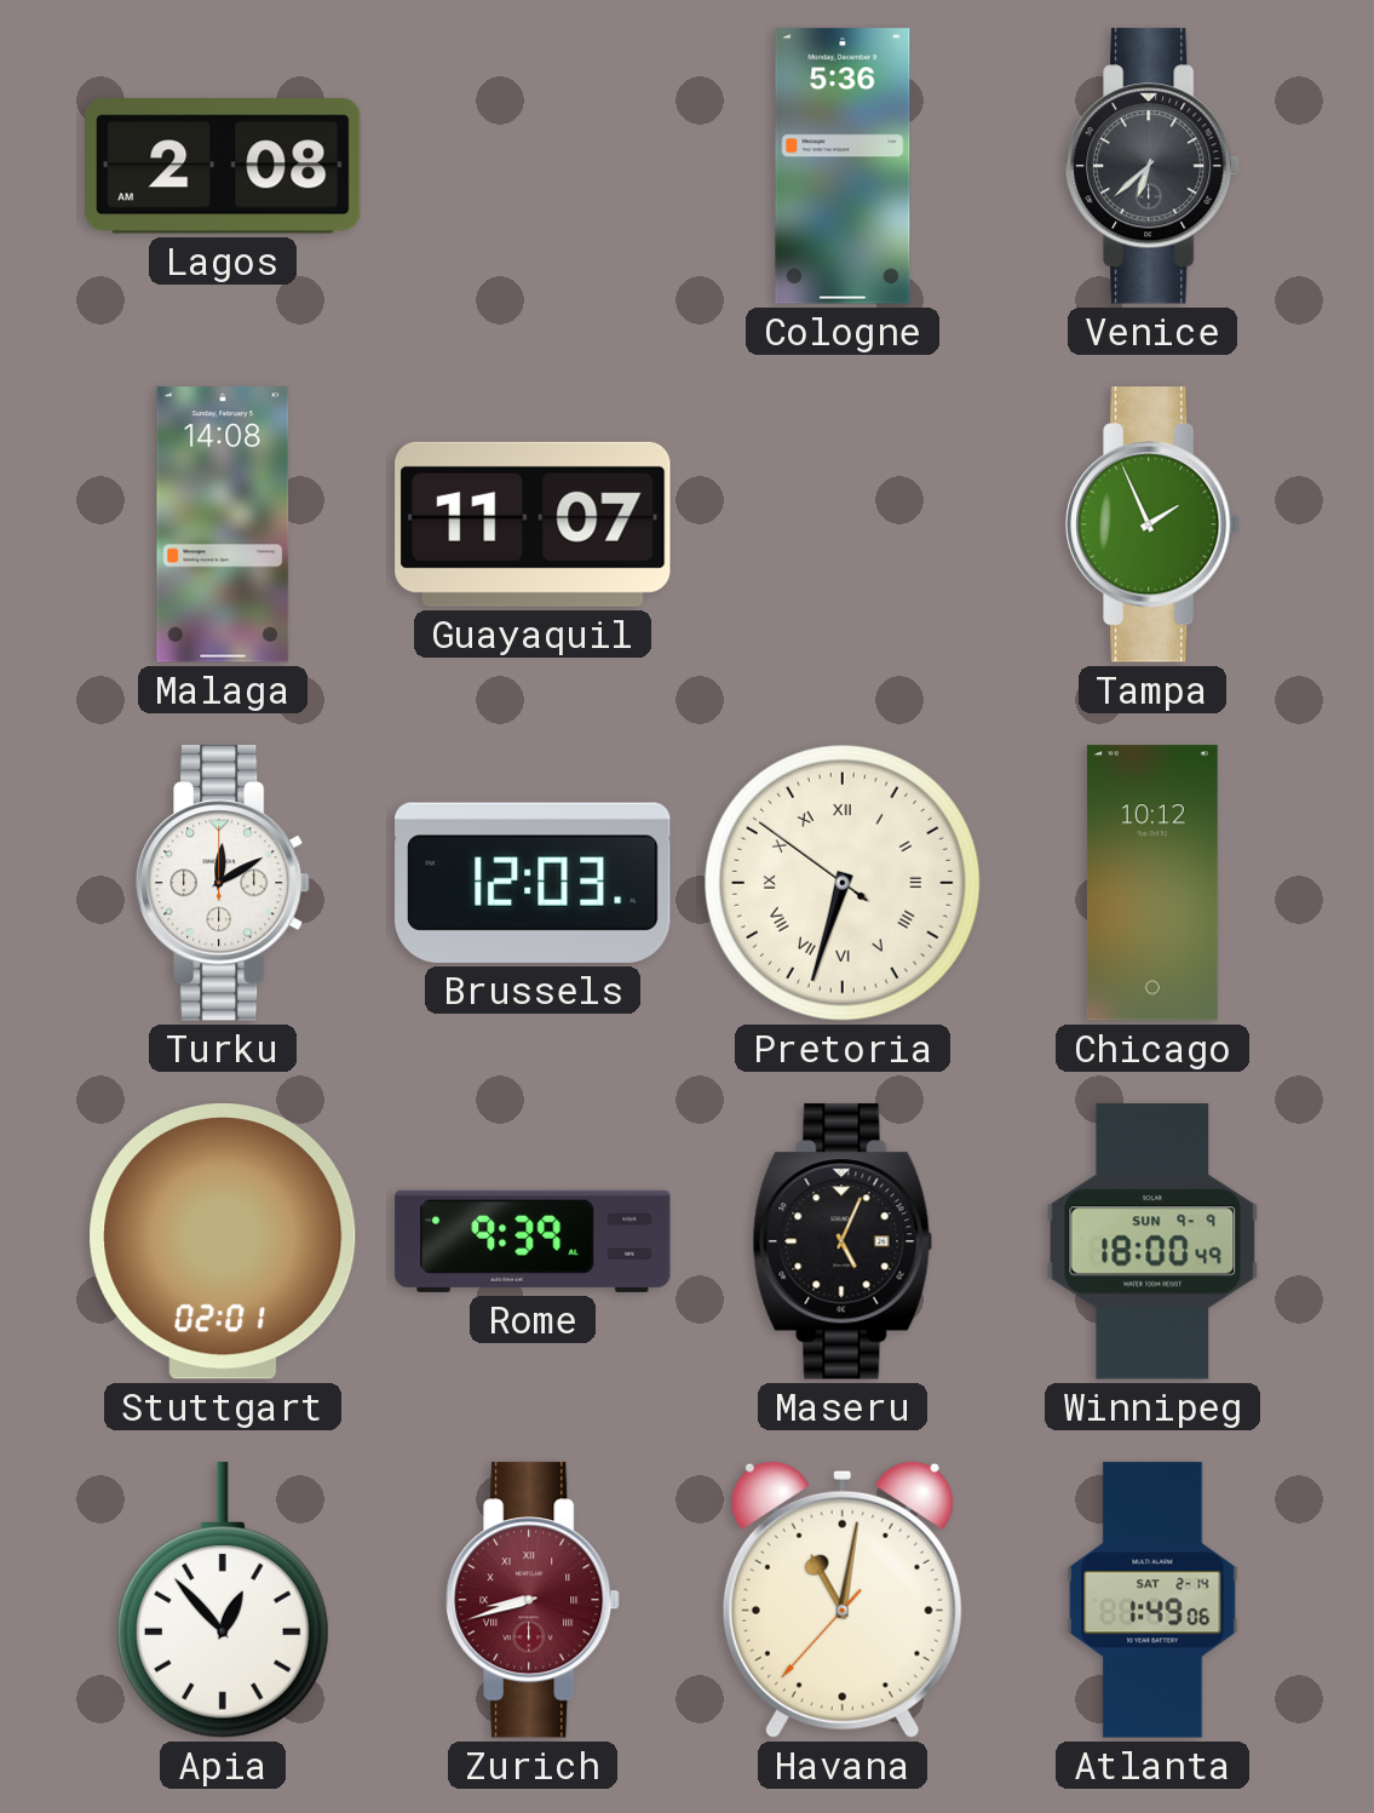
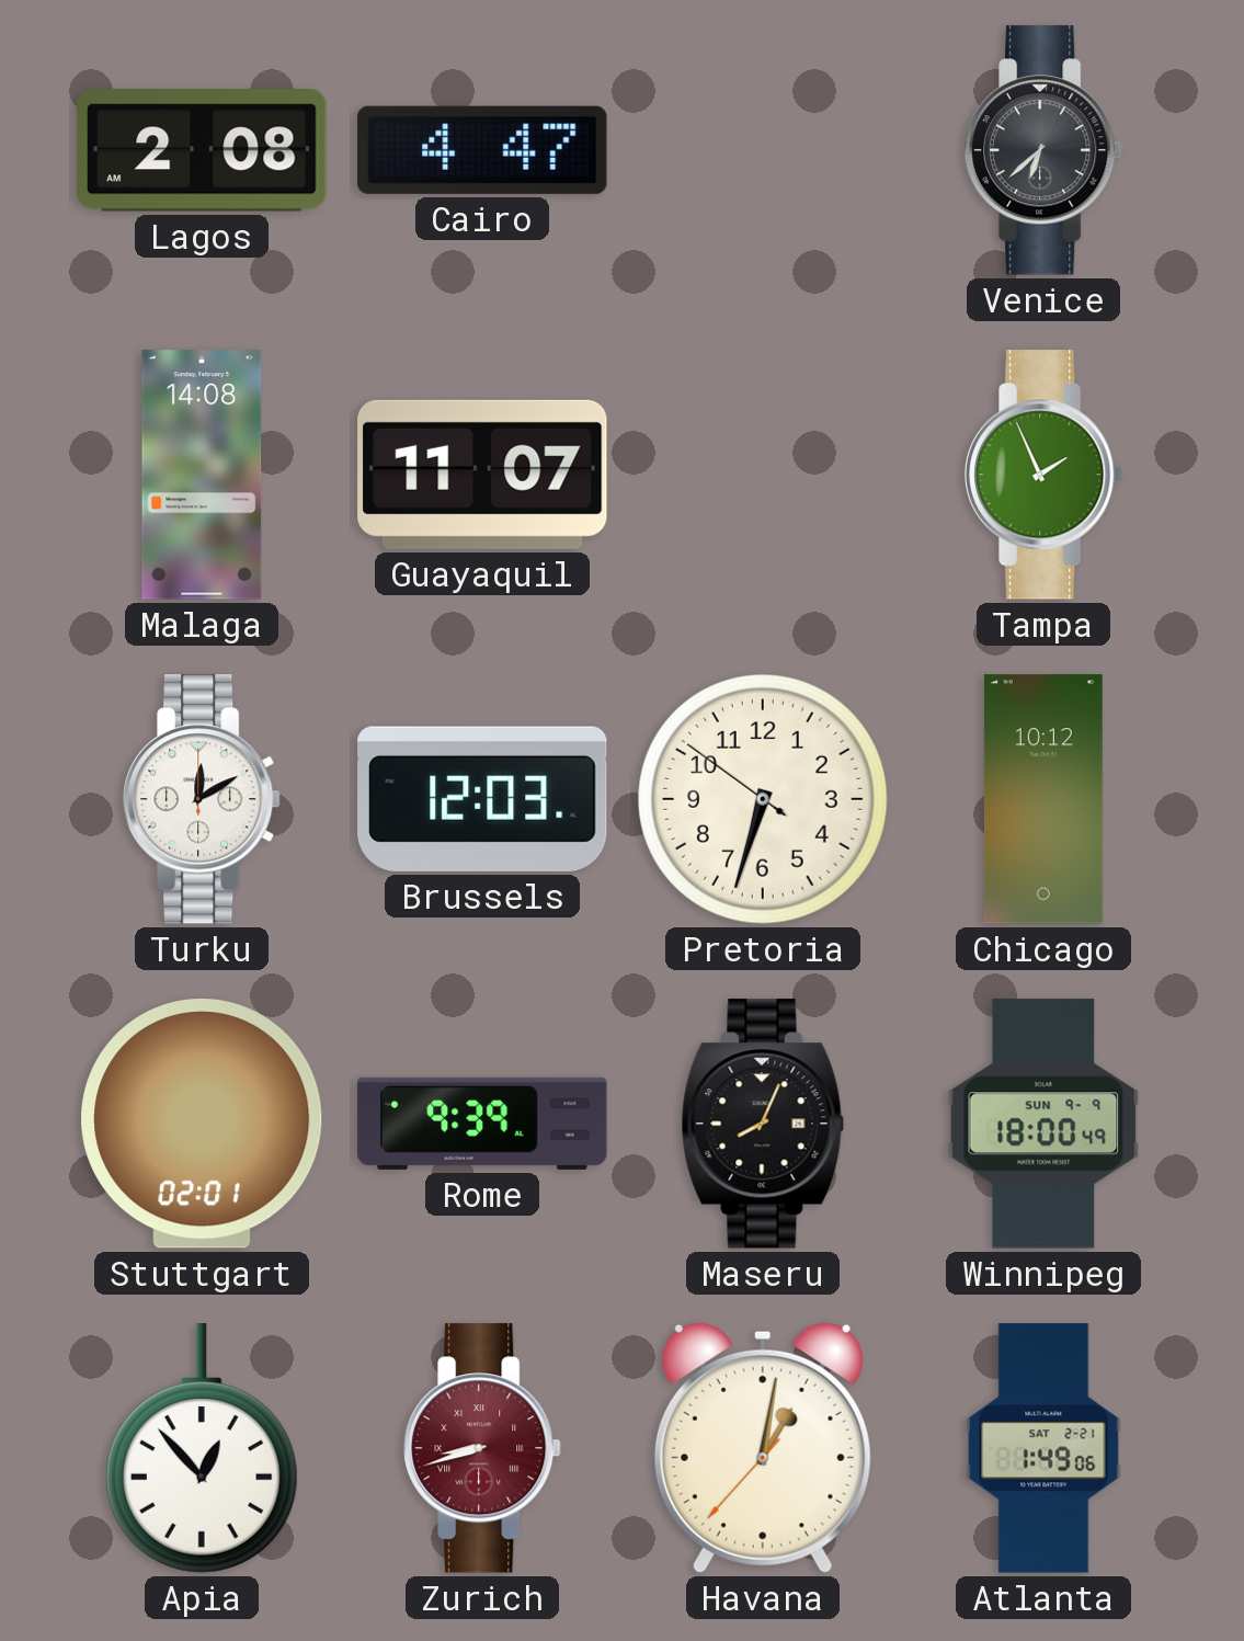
Cairo: none -> 4:47
Cologne: 5:36 -> none
Pretoria numerals: Roman -> Arabic
Maseru: 5:04 -> 8:04
Havana: 11:01 -> 1:01
Atlanta date: SAT 2-14 -> SAT 2-21
